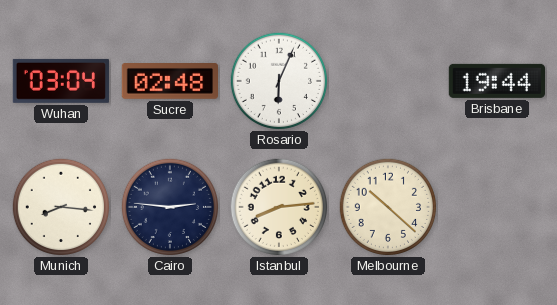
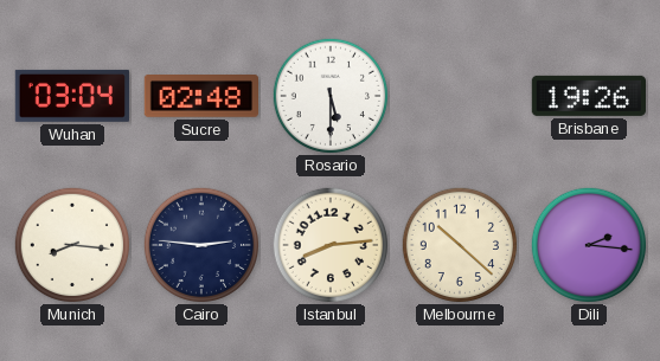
Rosario: 6:04 -> 5:30
Brisbane: 19:44 -> 19:26
Dili: none -> 2:16
